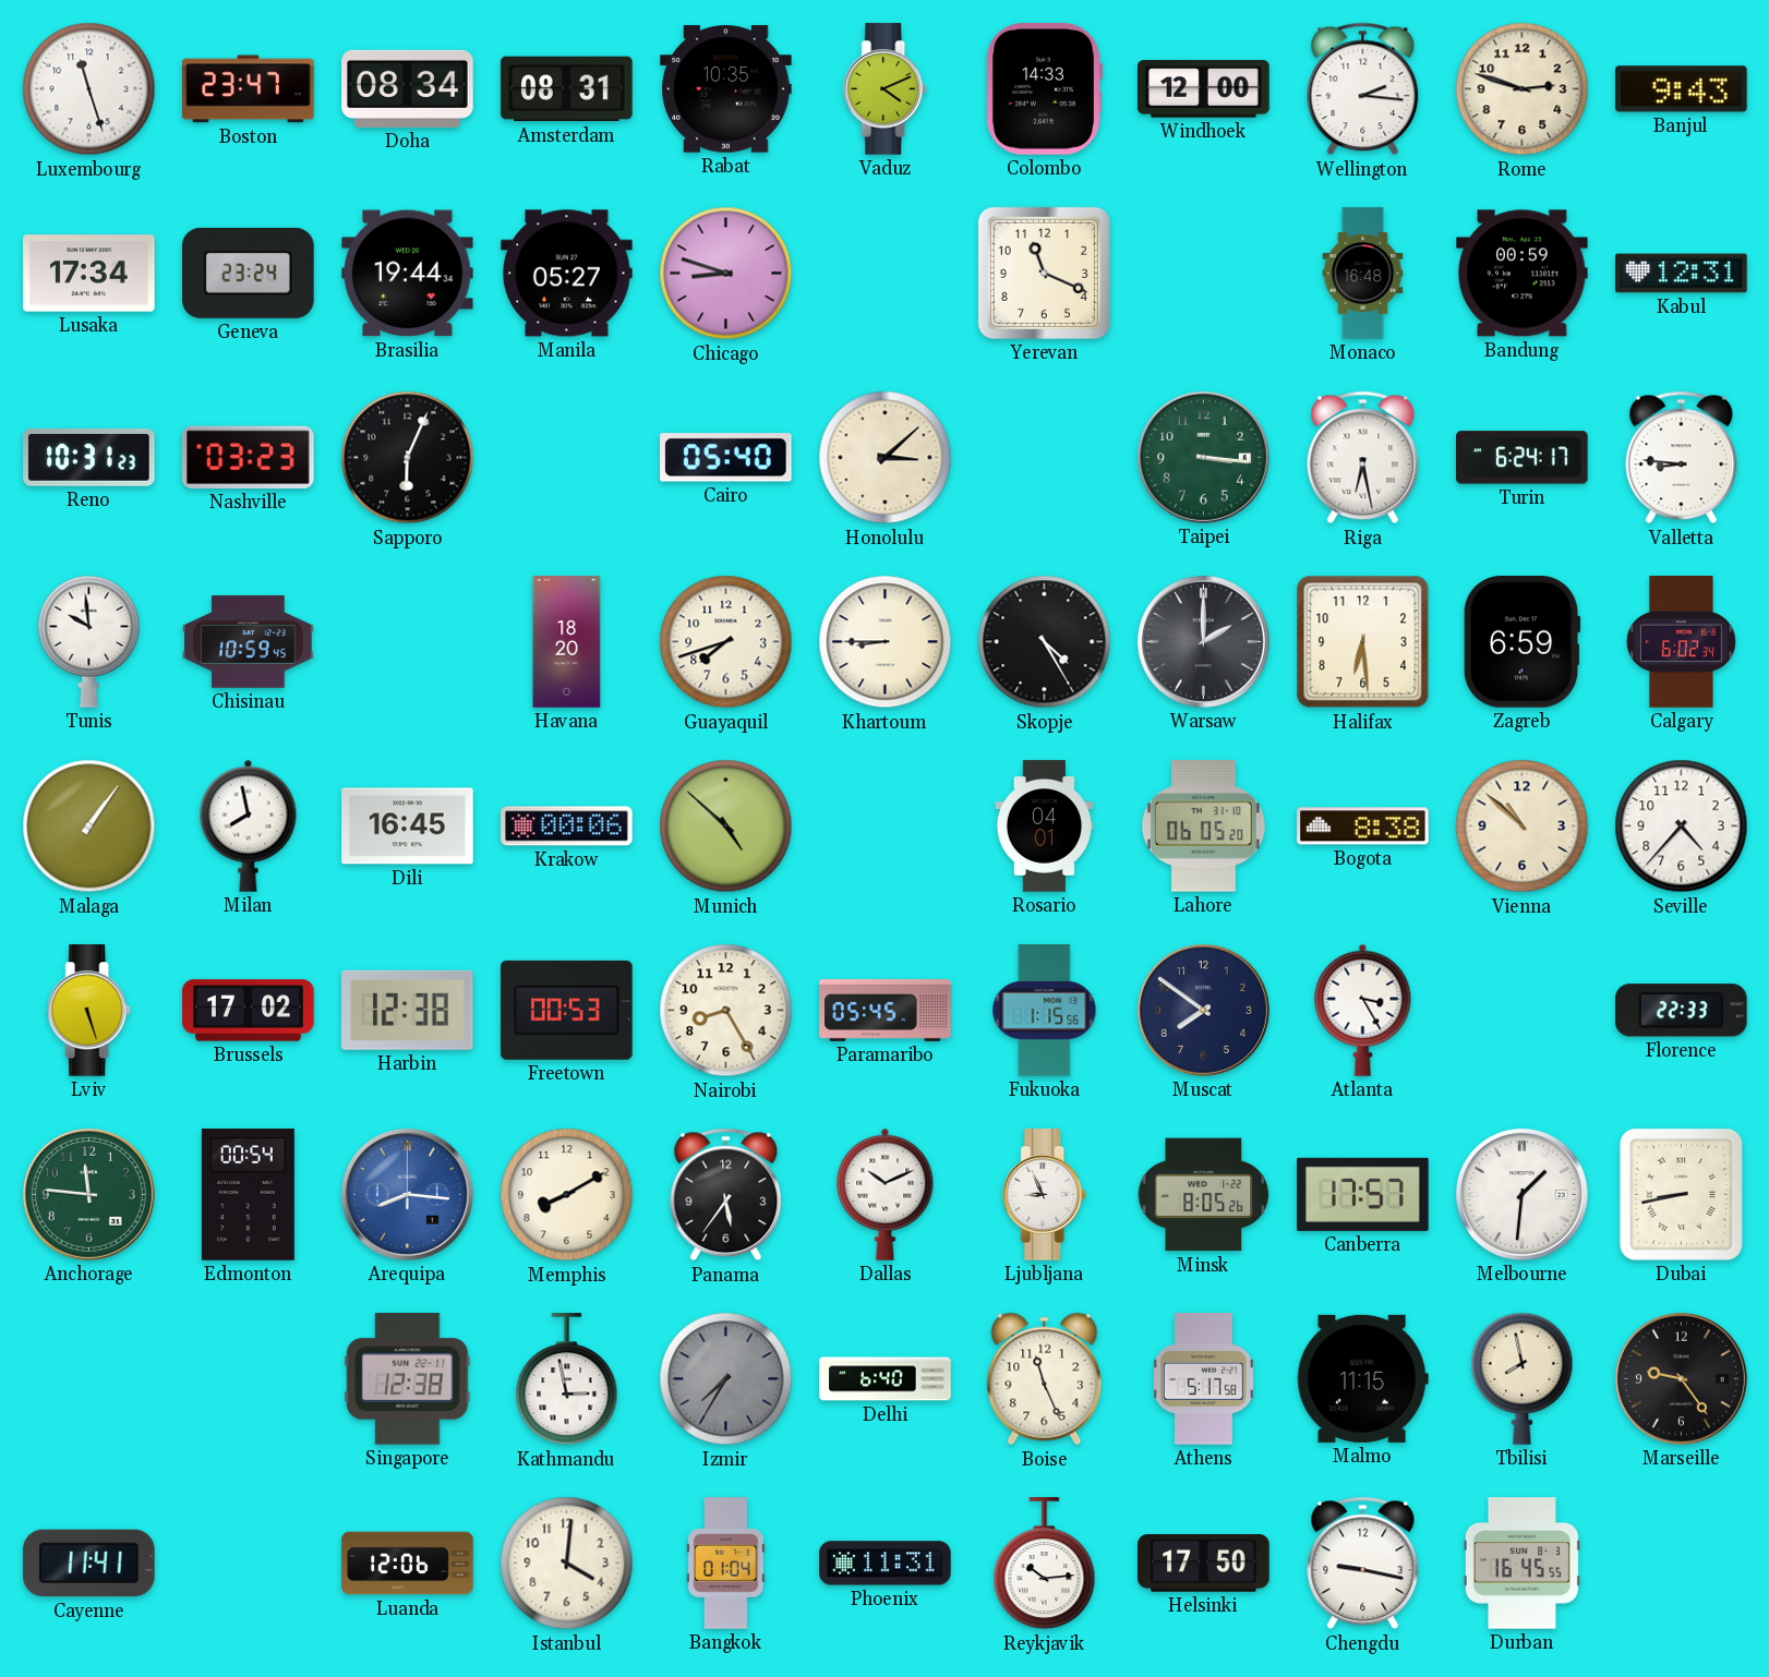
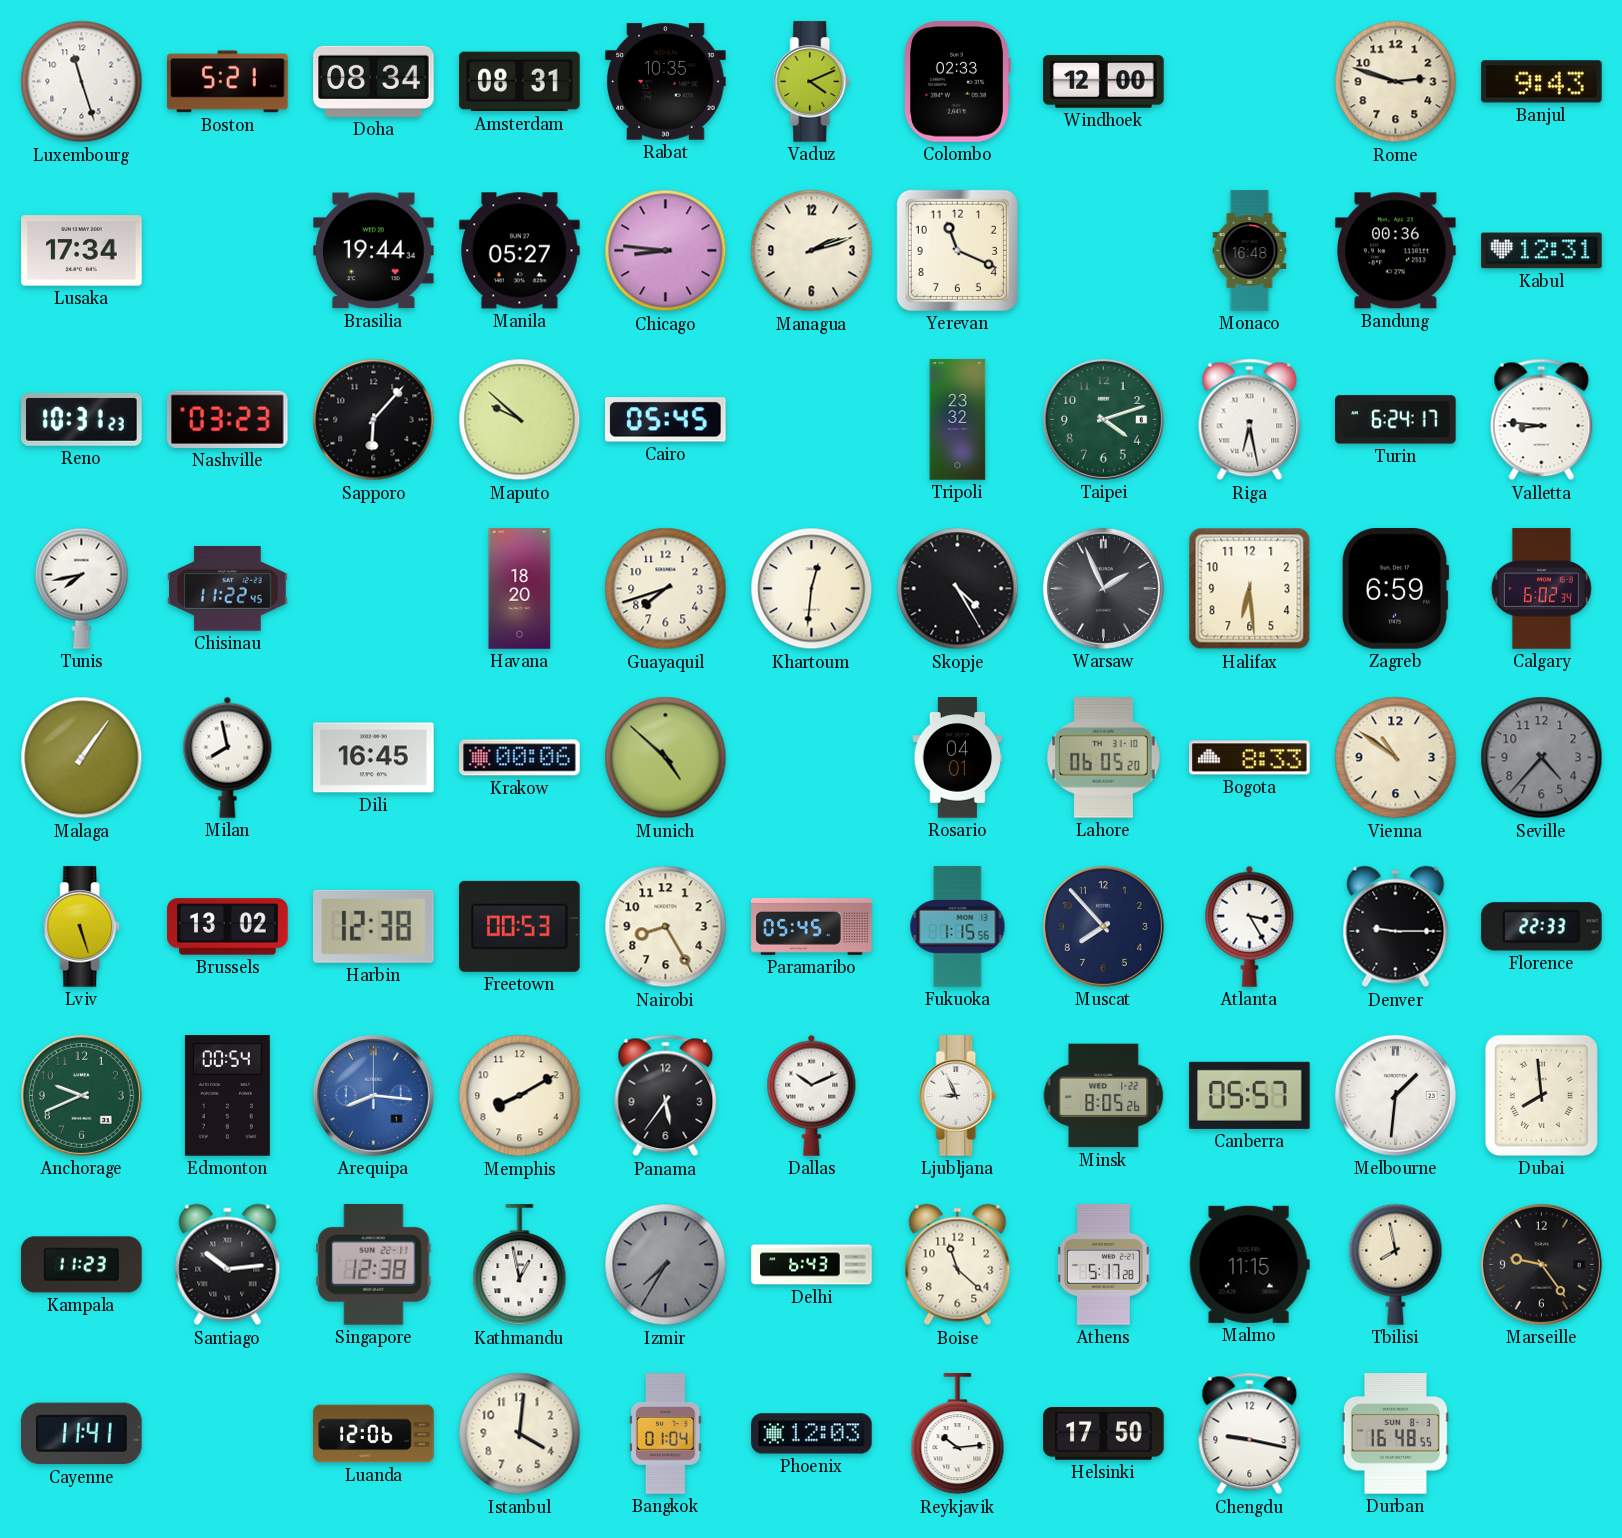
Boston: 23:47 -> 5:21
Colombo: 14:33 -> 02:33
Wellington: 2:16 -> none
Geneva: 23:24 -> none
Chicago: 8:48 -> 8:46
Managua: none -> 2:12
Bandung: 00:59 -> 00:36
Sapporo: 6:04 -> 6:07
Maputo: none -> 9:52
Cairo: 05:40 -> 05:45
Honolulu: 3:08 -> none
Tripoli: none -> 23:32
Taipei: 3:16 -> 4:12
Tunis: 9:59 -> 7:43
Chisinau: 10:59 -> 11:22
Khartoum: 8:45 -> 12:31
Warsaw: 2:00 -> 1:56
Bogota: 8:38 -> 8:33
Vienna: 10:52 -> 10:51
Seville dial: white -> grey
Brussels: 17:02 -> 13:02
Muscat: 7:51 -> 7:53
Denver: none -> 9:15
Anchorage: 11:46 -> 9:41
Canberra: 17:57 -> 05:57
Dubai: 8:43 -> 7:59
Kampala: none -> 11:23
Santiago: none -> 10:14
Kathmandu: 2:58 -> 12:58
Delhi: 6:40 -> 6:43
Boise: 11:26 -> 11:22
Athens: 5:17:58 -> 5:17:28
Phoenix: 11:31 -> 12:03
Durban: 16:45 -> 16:48
